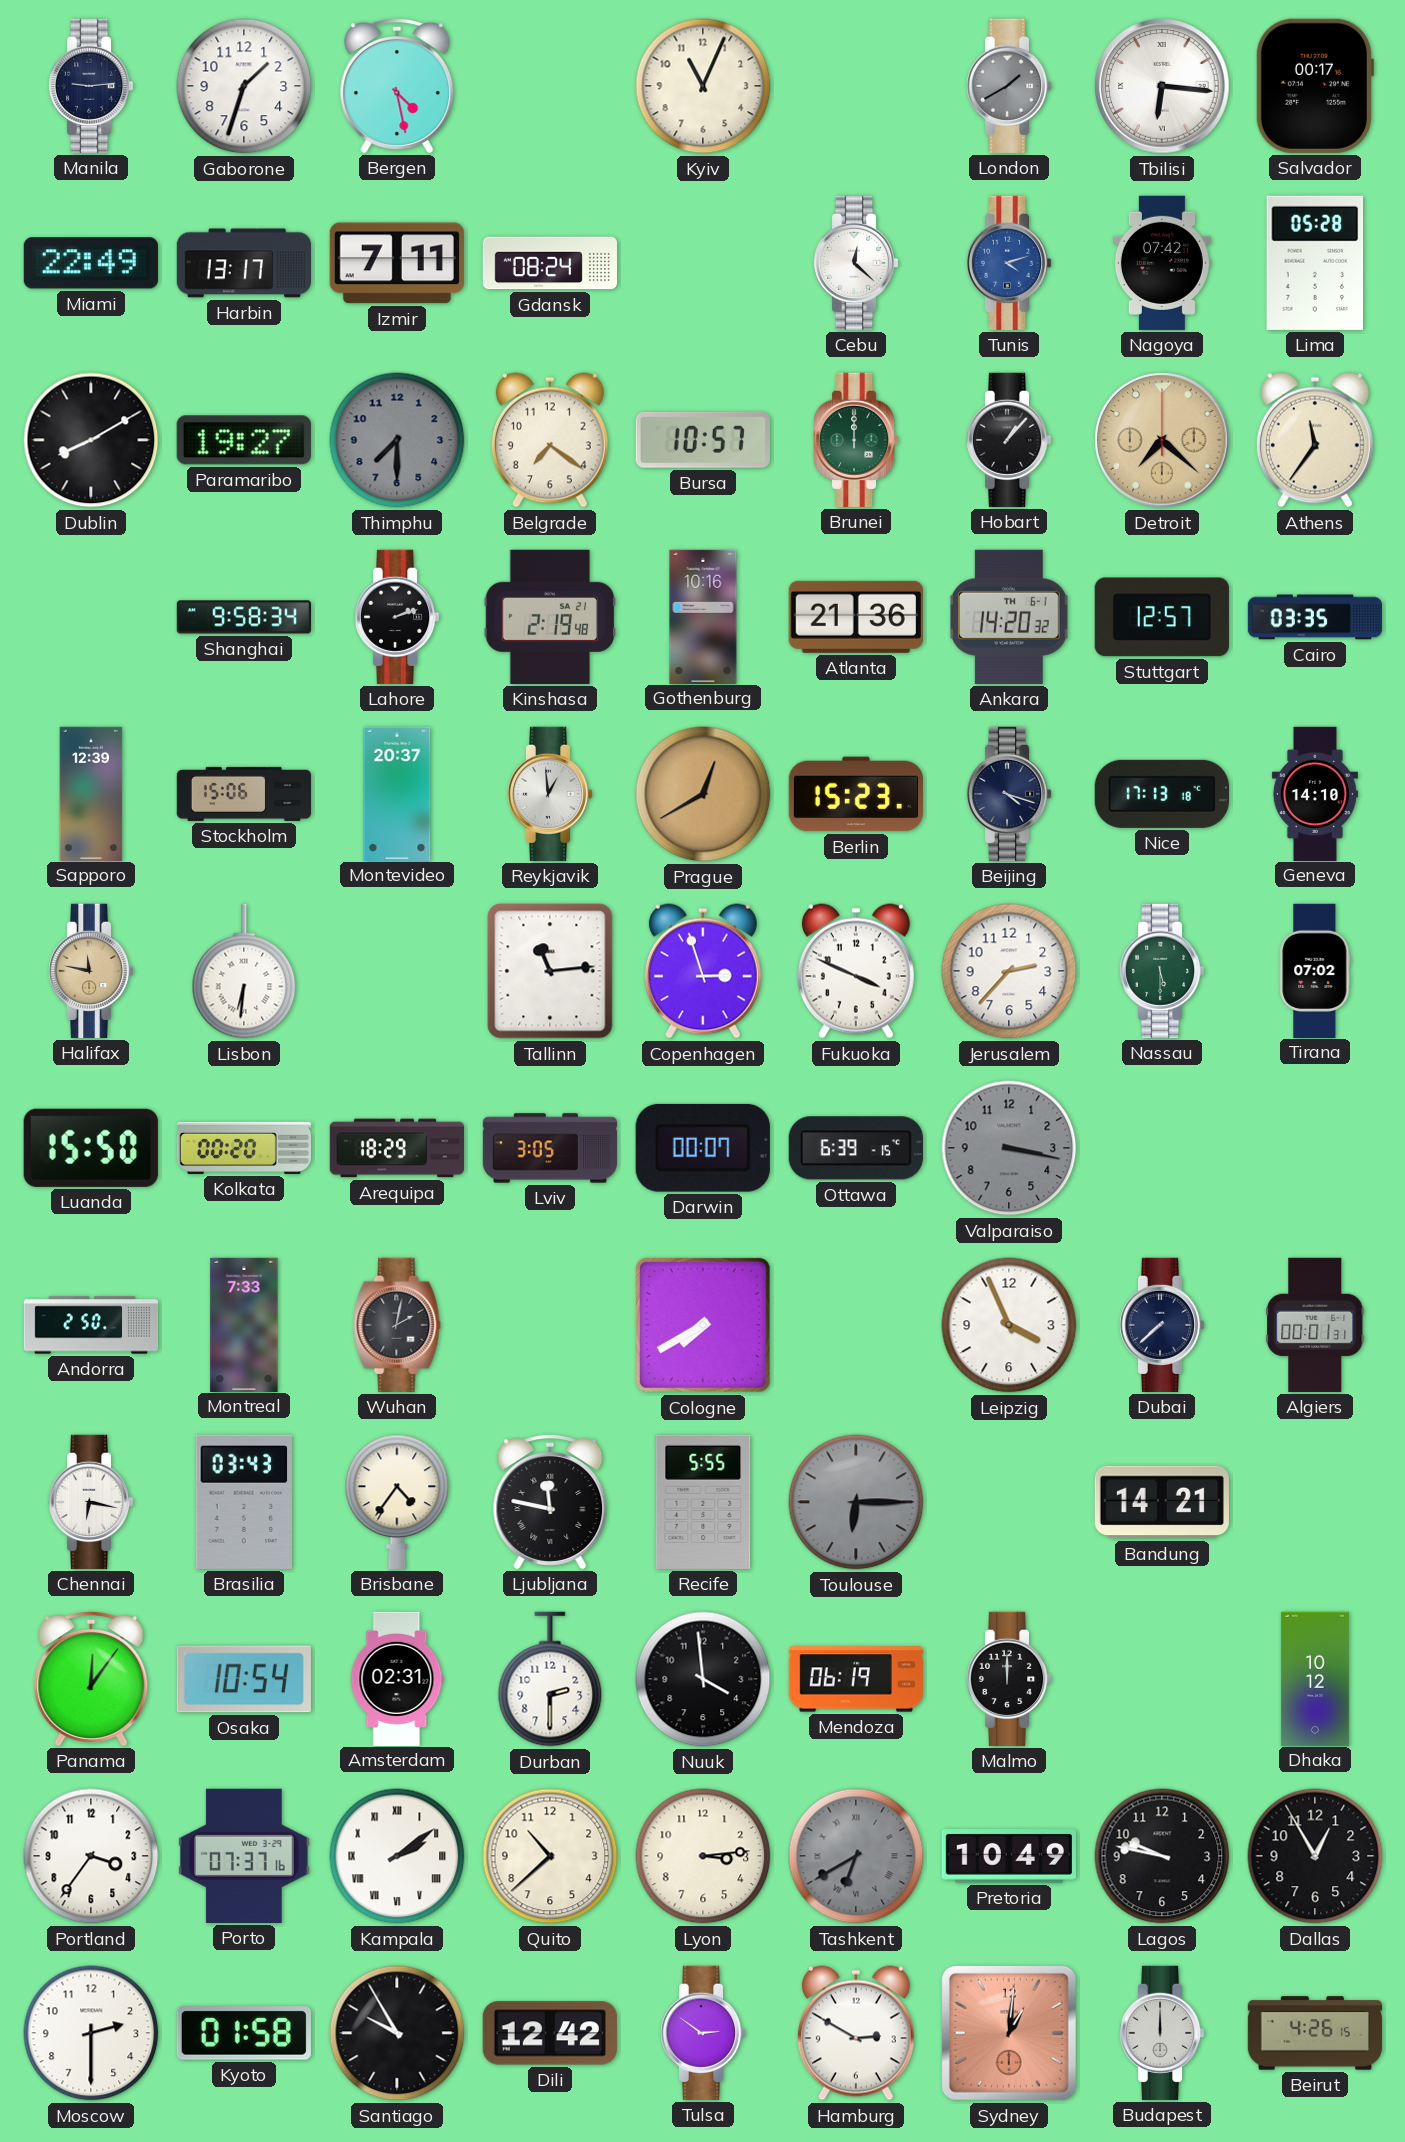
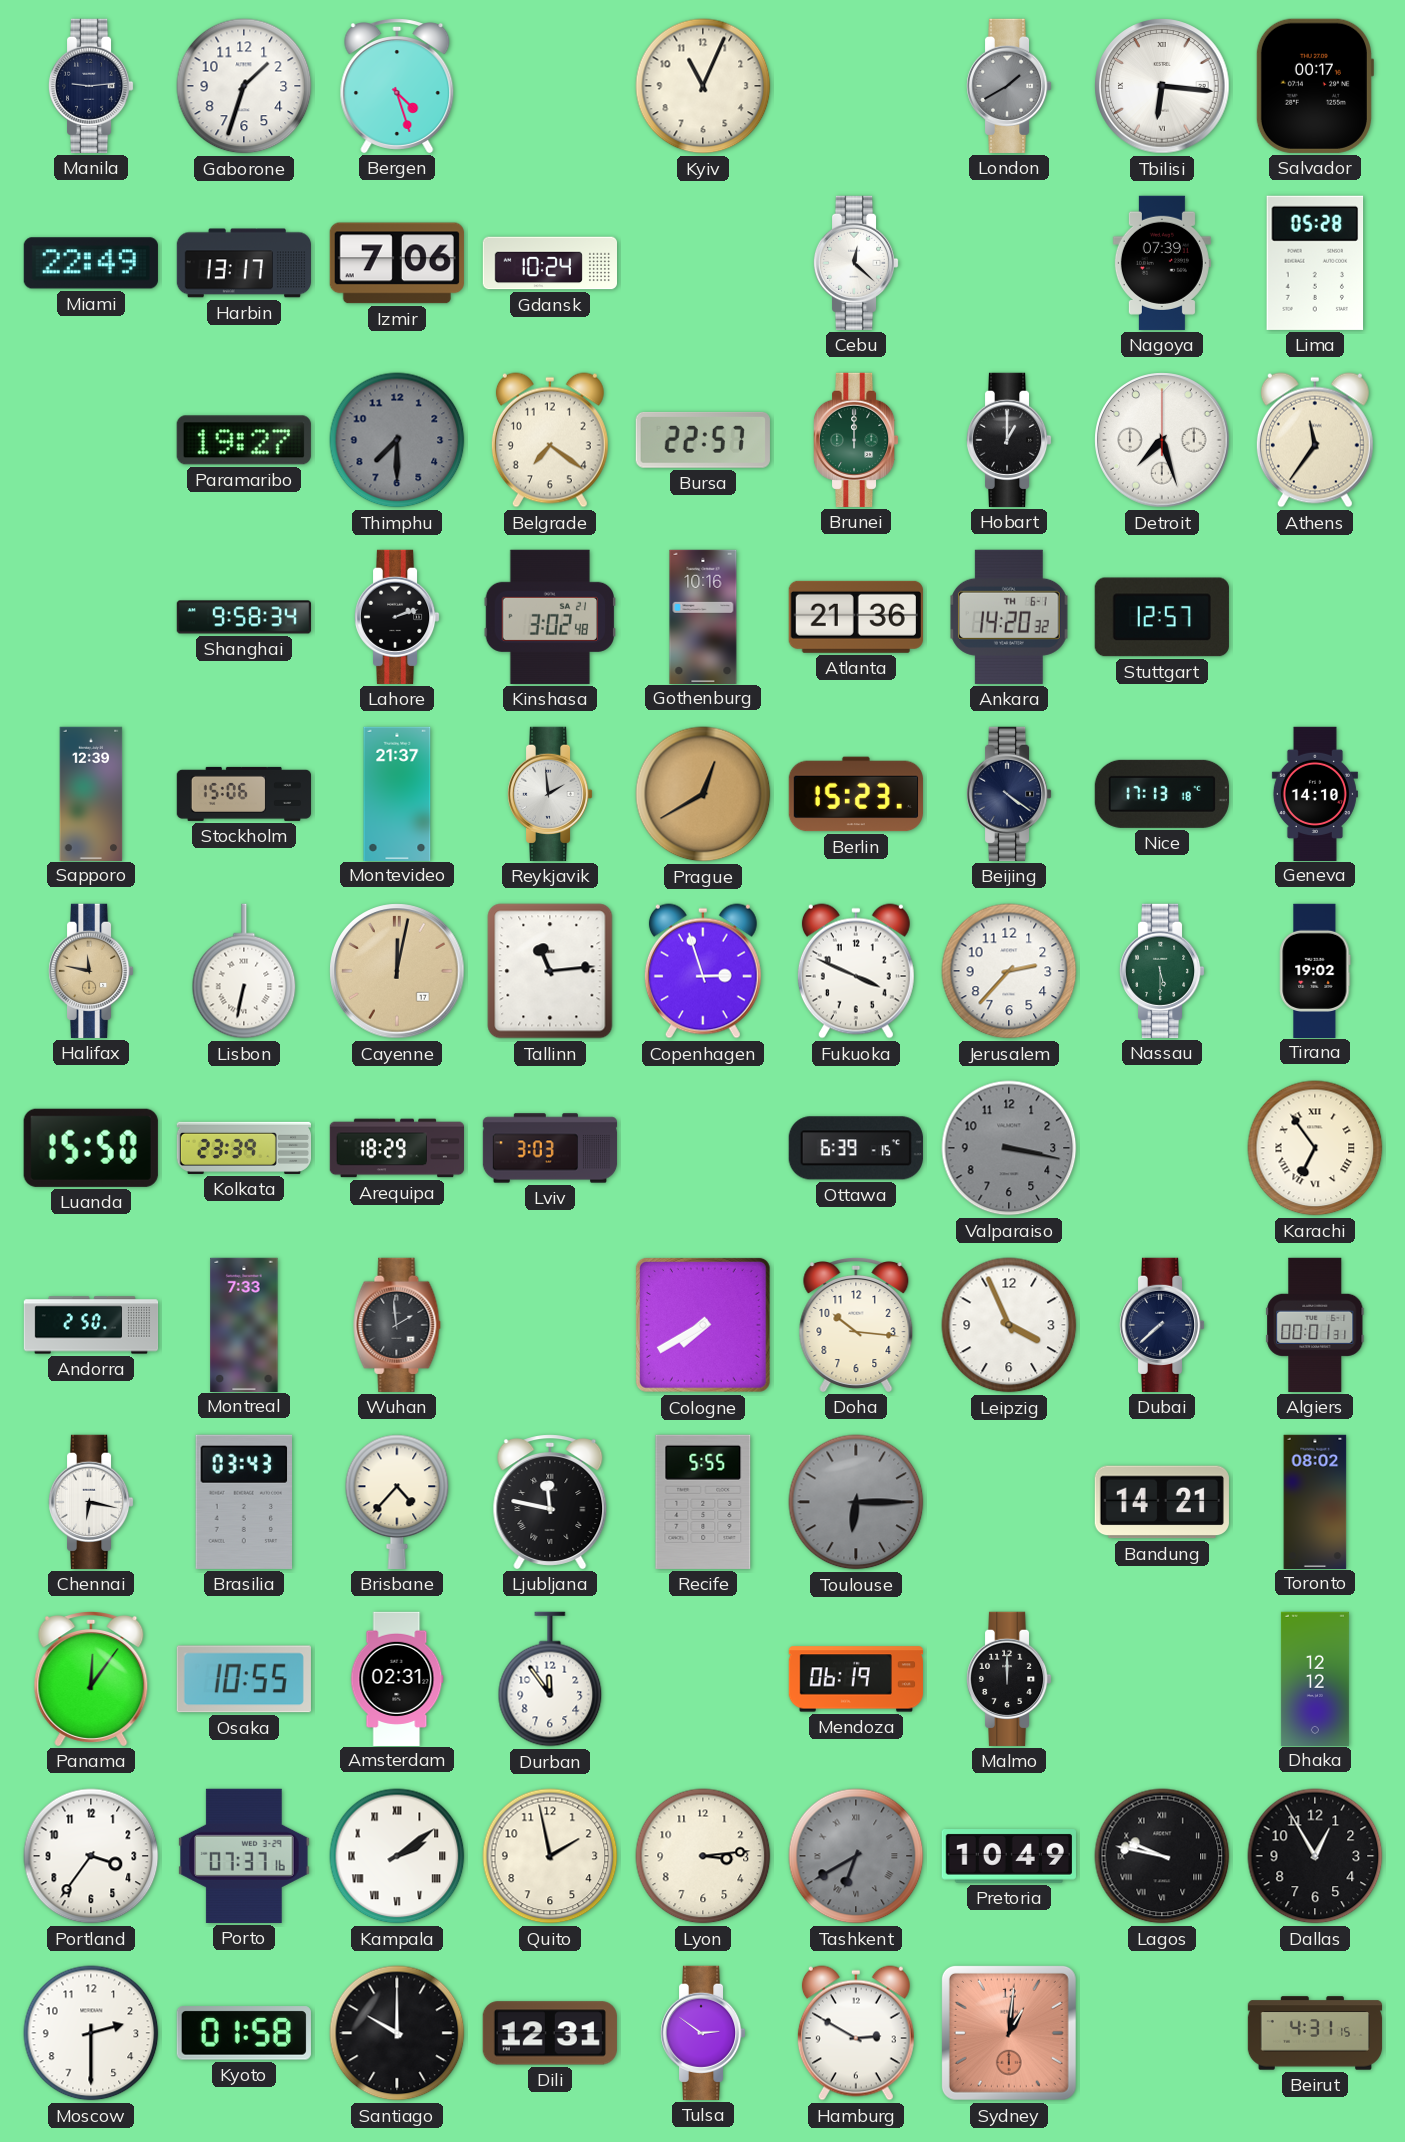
Bergen: 4:28 -> 4:27
Izmir: 7:11 -> 7:06
Gdansk: 08:24 -> 10:24
Tunis: 4:12 -> none
Nagoya: 07:42 -> 07:39
Dublin: 8:10 -> none
Bursa: 10:57 -> 22:57
Hobart: 1:07 -> 1:00
Detroit: 7:22 -> 7:27
Detroit dial: champagne -> white
Kinshasa: 2:19 -> 3:02
Cairo: 03:35 -> none
Montevideo: 20:37 -> 21:37
Reykjavik: 12:59 -> 1:59
Beijing: 4:18 -> 4:21
Lisbon: 6:31 -> 6:32
Cayenne: none -> 12:02
Tirana: 07:02 -> 19:02
Kolkata: 00:20 -> 23:39
Lviv: 3:05 -> 3:03
Darwin: 00:07 -> none
Karachi: none -> 6:54
Wuhan: 2:02 -> 1:59
Doha: none -> 10:16
Brisbane: 4:36 -> 4:37
Toronto: none -> 08:02
Osaka: 10:54 -> 10:55
Durban: 2:30 -> 11:54
Nuuk: 3:59 -> none
Dhaka: 10:12 -> 12:12
Quito: 10:38 -> 1:58
Lagos numerals: Arabic -> Roman
Santiago: 9:55 -> 10:00
Dili: 12:42 -> 12:31
Budapest: 12:00 -> none
Beirut: 4:26 -> 4:31
